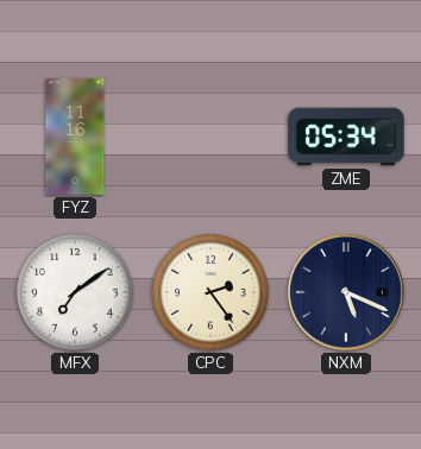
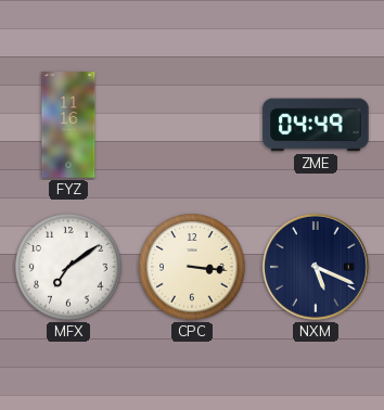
ZME: 05:34 -> 04:49
CPC: 2:24 -> 3:16
